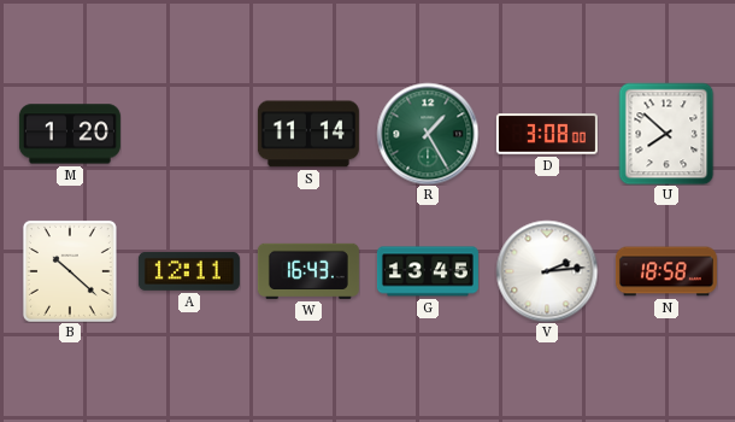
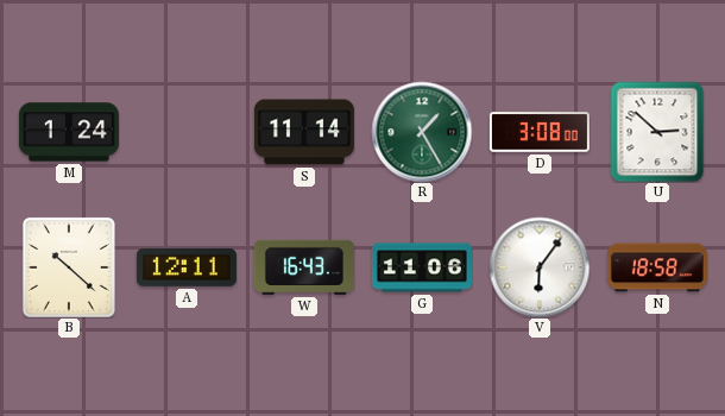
M: 1:20 -> 1:24
U: 7:52 -> 2:52
G: 13:45 -> 11:06
V: 2:14 -> 6:06
